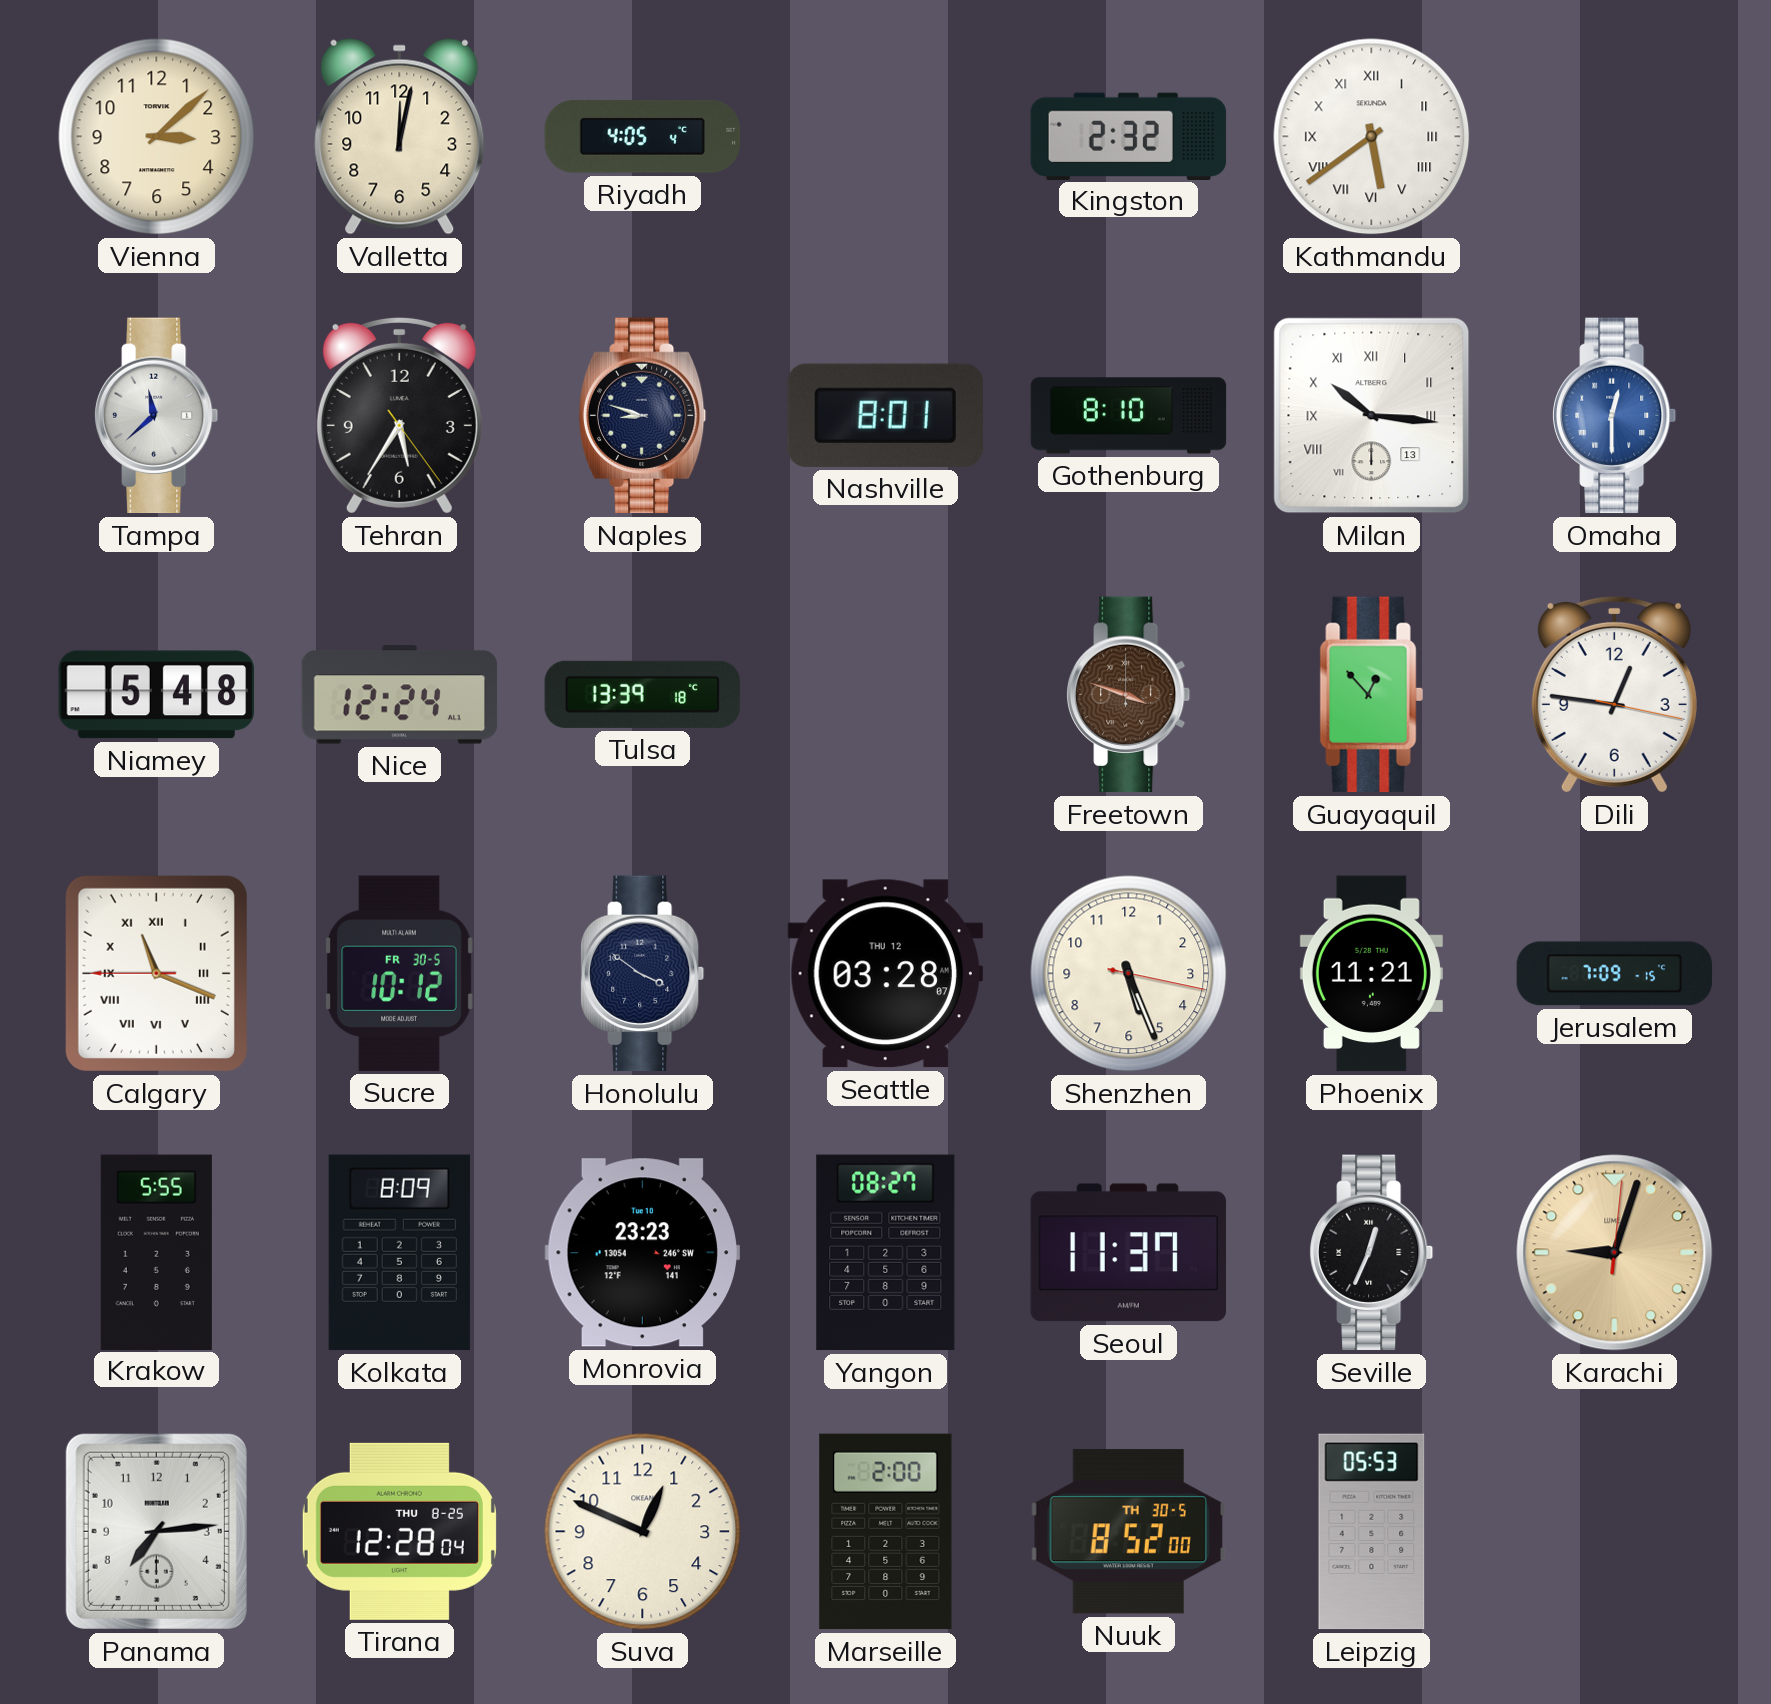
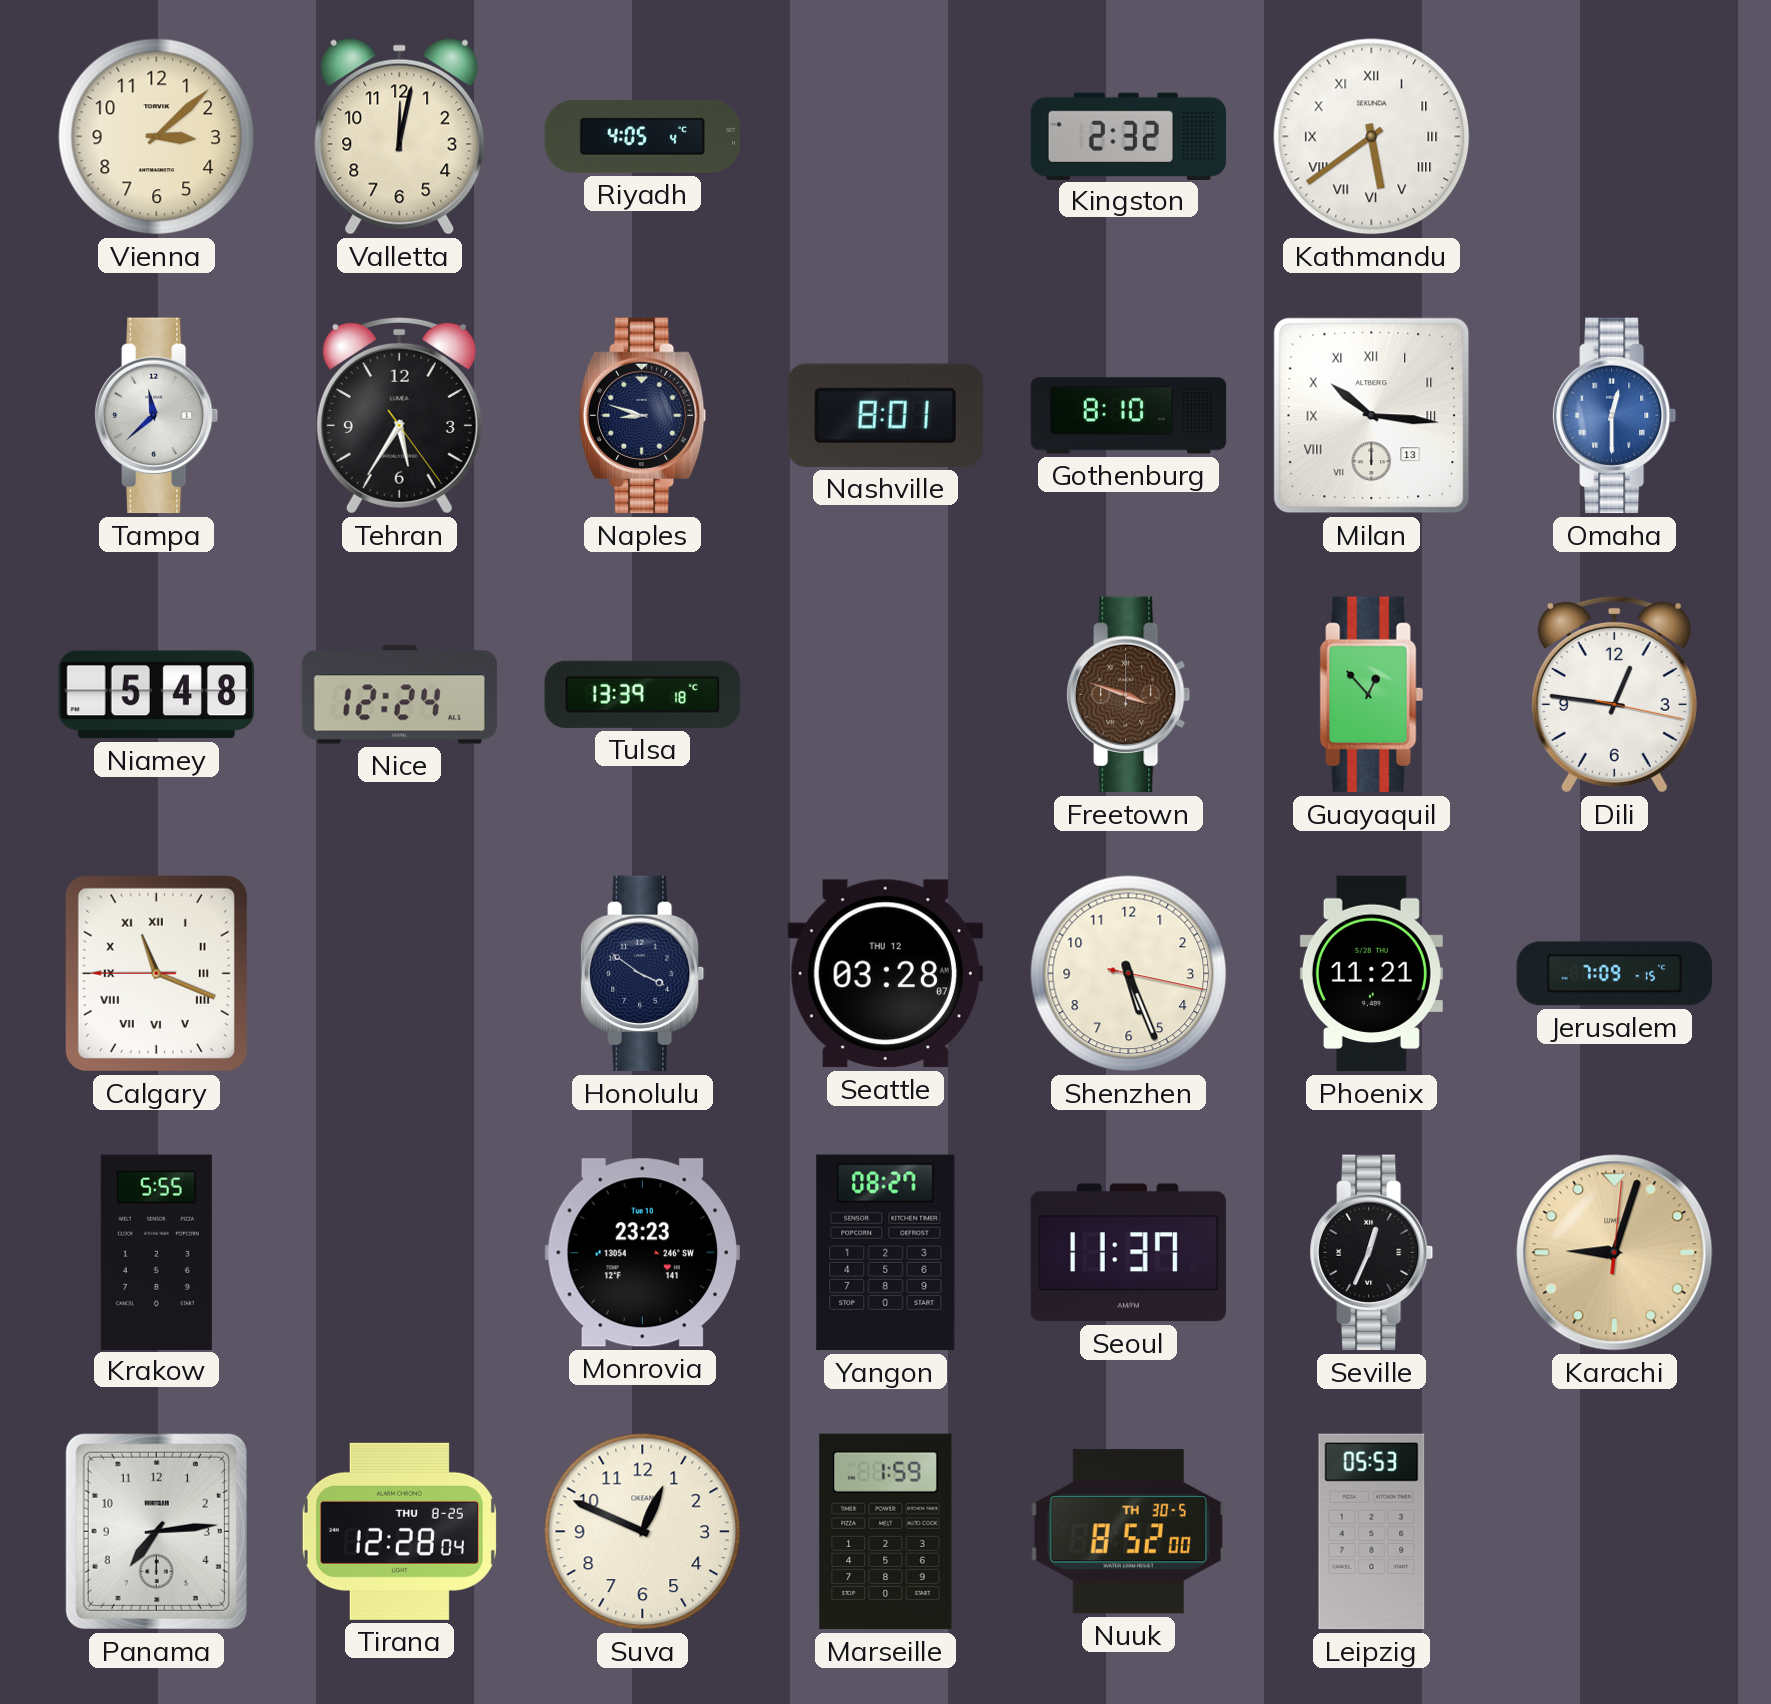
Sucre: 10:12 -> none
Kolkata: 8:09 -> none
Marseille: 2:00 -> 1:59
